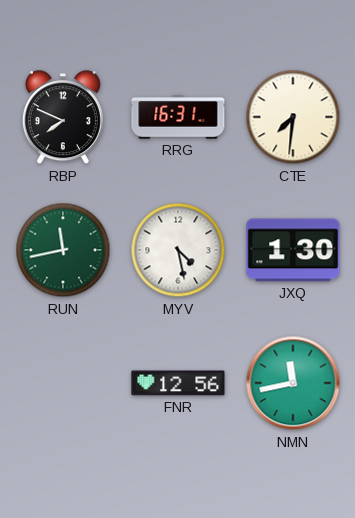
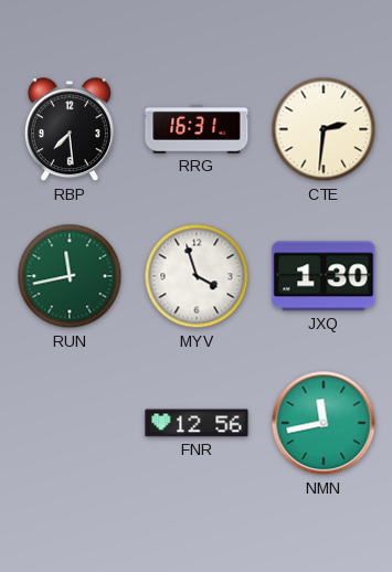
RBP: 7:49 -> 7:29
CTE: 7:31 -> 2:31
MYV: 4:28 -> 3:57
